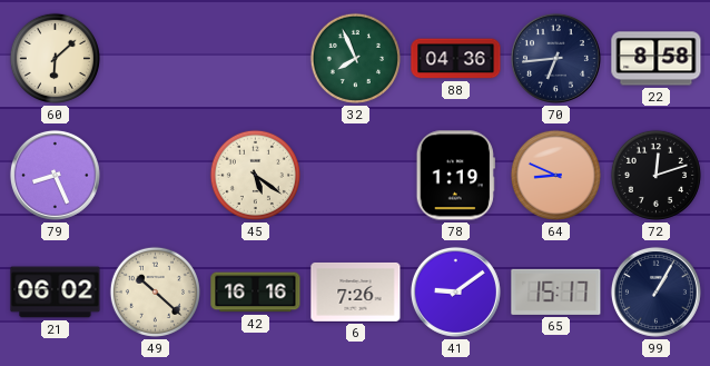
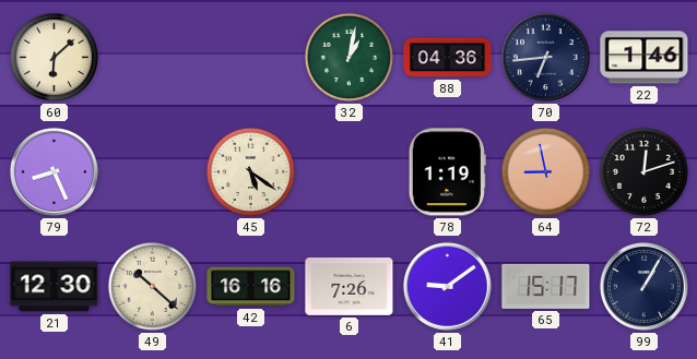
32: 7:56 -> 1:02
22: 8:58 -> 1:46
64: 8:49 -> 8:58
21: 06:02 -> 12:30
